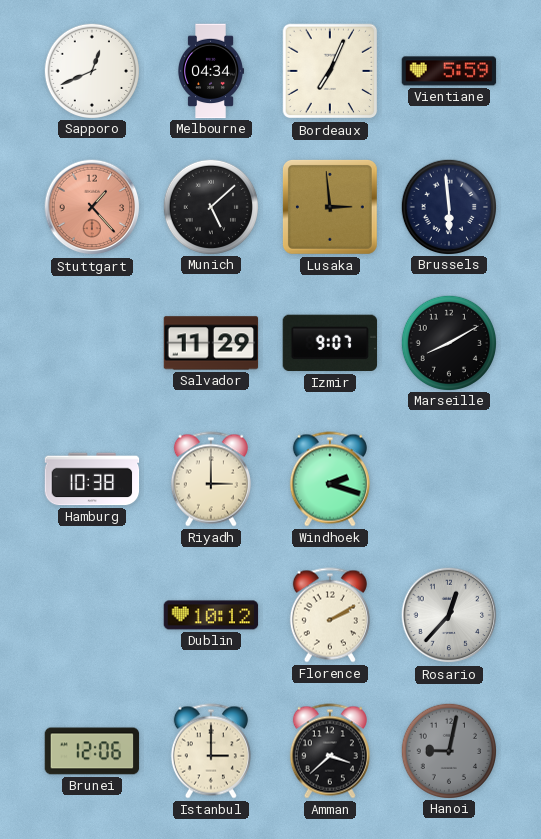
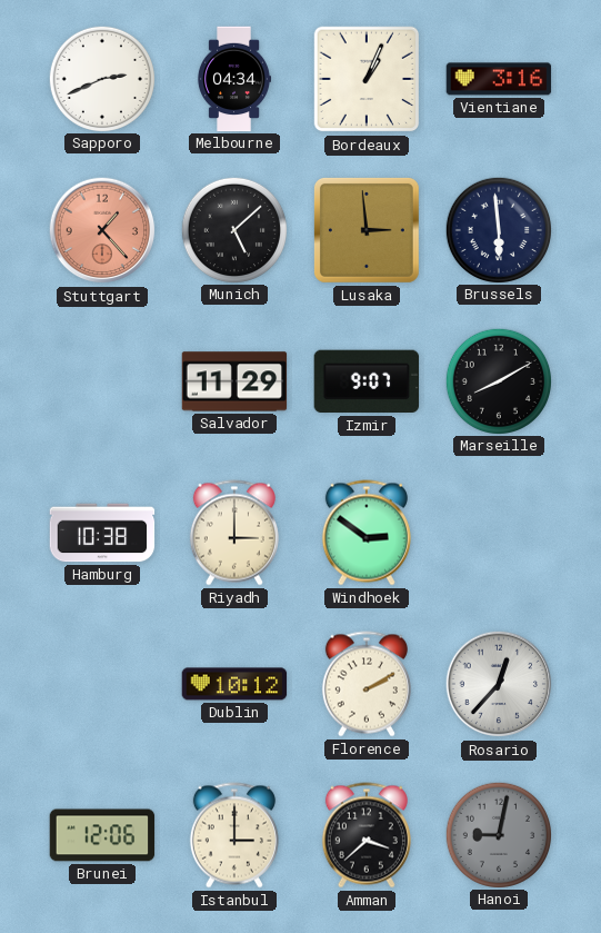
Sapporo: 12:41 -> 2:41
Bordeaux: 7:04 -> 1:04
Vientiane: 5:59 -> 3:16
Windhoek: 2:18 -> 2:51
